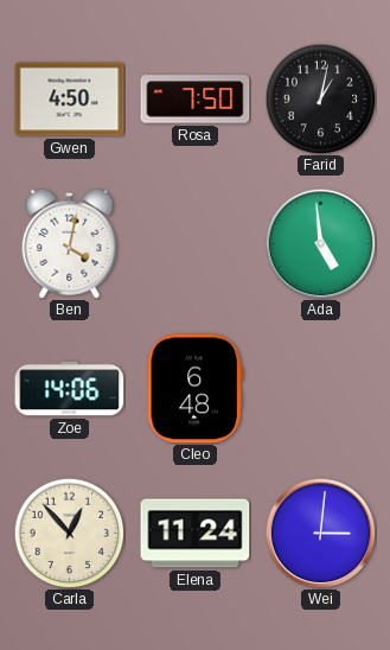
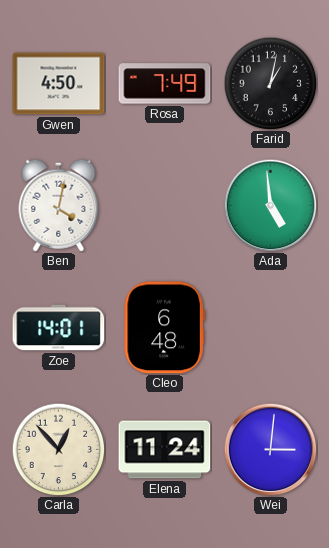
Rosa: 7:50 -> 7:49
Zoe: 14:06 -> 14:01
